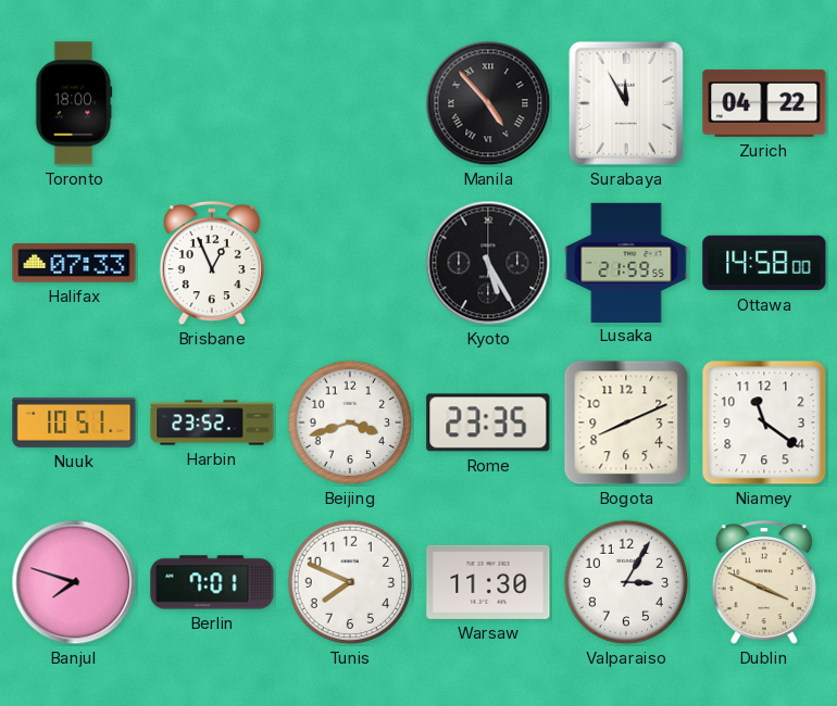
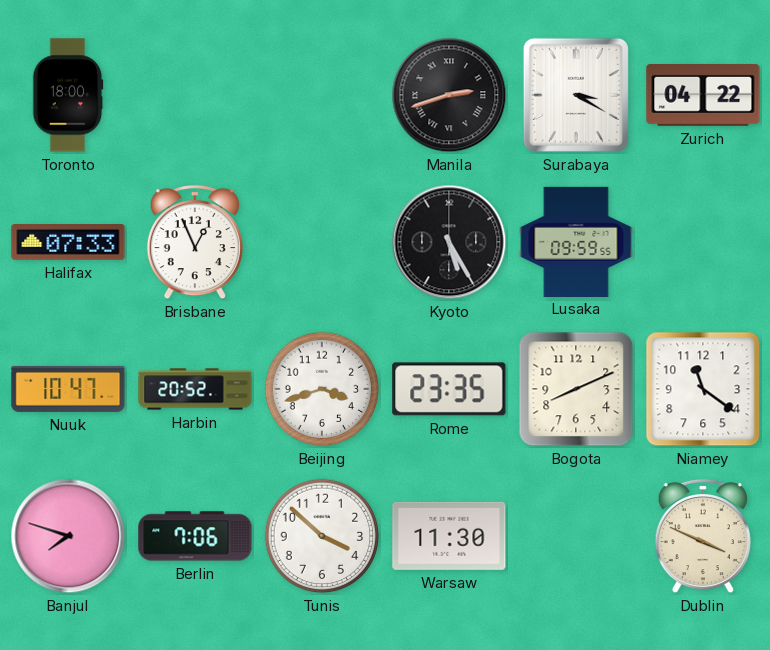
Manila: 4:53 -> 2:42
Surabaya: 11:55 -> 3:20
Lusaka: 21:59 -> 09:59
Ottawa: 14:58 -> none
Nuuk: 10:51 -> 10:47
Harbin: 23:52 -> 20:52
Berlin: 7:01 -> 7:06
Tunis: 7:49 -> 3:52
Valparaiso: 3:05 -> none
